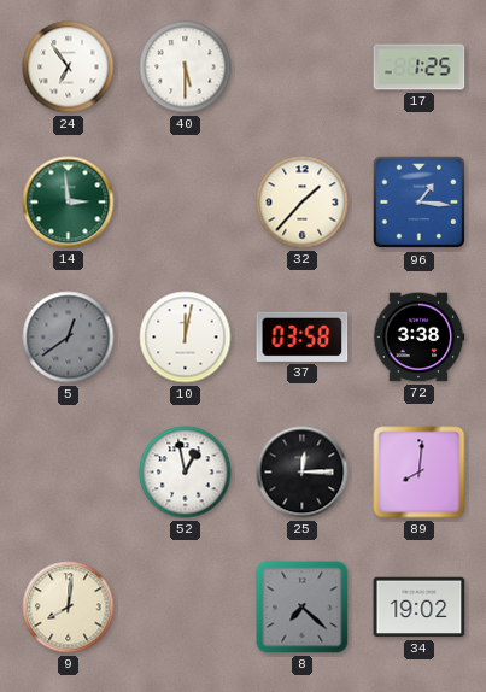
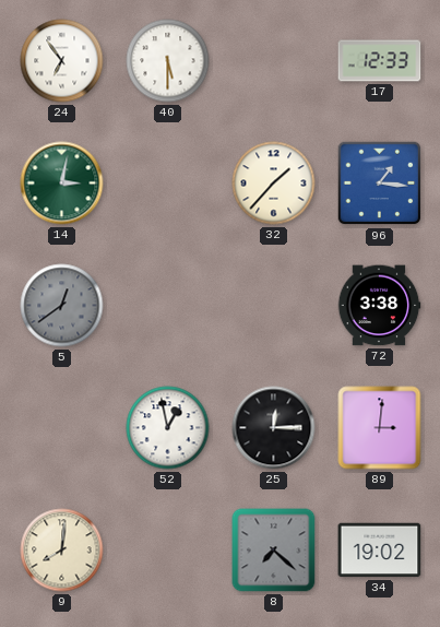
17: 1:25 -> 12:33
14: 2:59 -> 3:02
10: 12:02 -> none
37: 03:58 -> none
89: 8:01 -> 3:01
